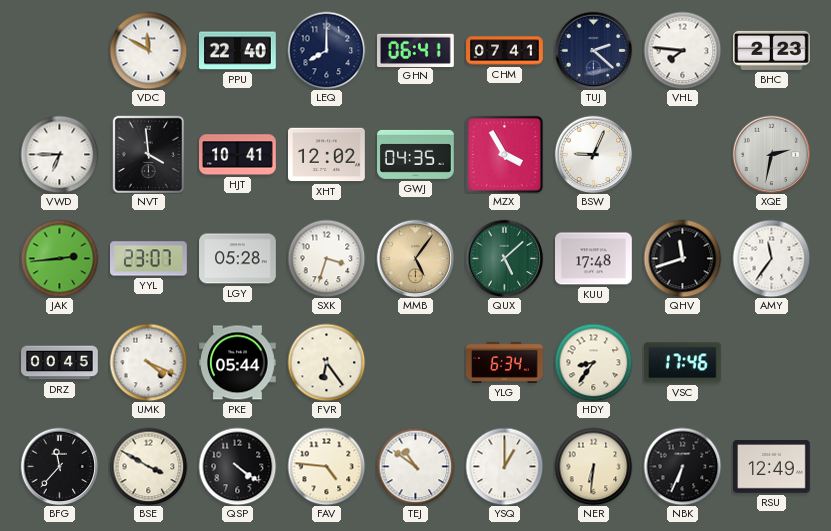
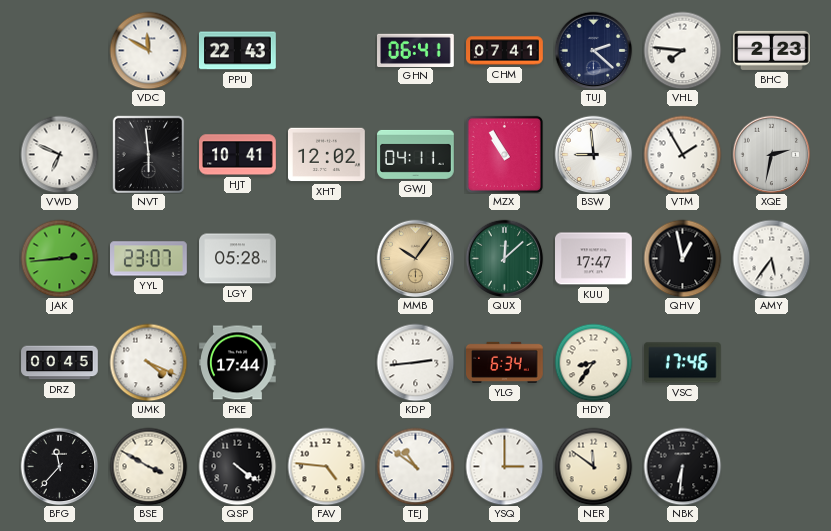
PPU: 22:40 -> 22:43
LEQ: 8:00 -> none
VWD: 6:45 -> 6:49
NVT: 3:59 -> 5:59
GWJ: 04:35 -> 04:11
MZX: 3:55 -> 10:55
BSW: 9:04 -> 8:59
VTM: none -> 1:55
SXK: 3:33 -> none
MMB: 5:06 -> 10:06
QUX: 5:08 -> 12:08
KUU: 17:48 -> 17:47
QHV: 11:42 -> 12:58
AMY: 11:36 -> 5:36
PKE: 05:44 -> 17:44
FVR: 6:24 -> none
KDP: none -> 2:44
YSQ: 1:00 -> 3:00
NER: 6:31 -> 11:51
NBK: 6:34 -> 6:31
RSU: 12:49 -> none
